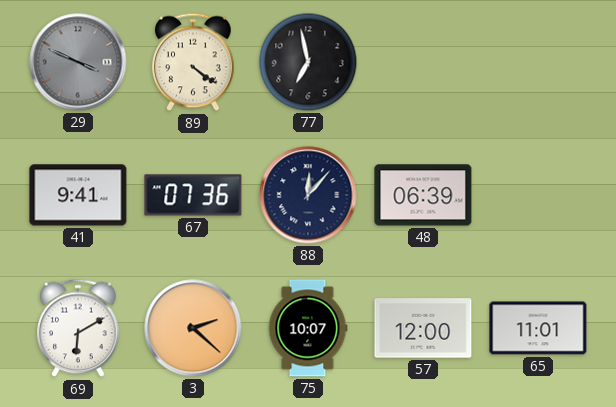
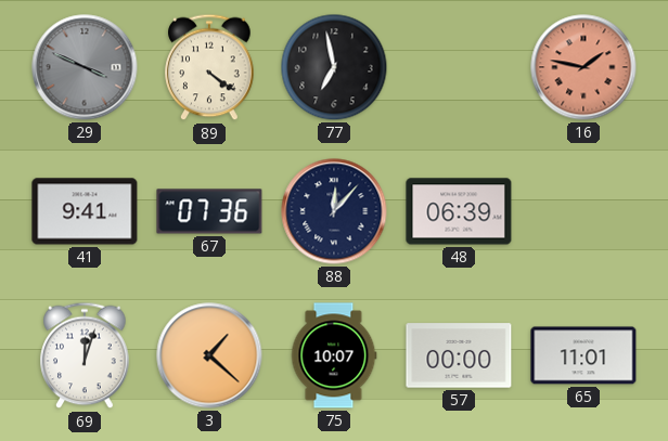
16: none -> 1:47
69: 6:10 -> 12:03
3: 2:22 -> 1:22
57: 12:00 -> 00:00
